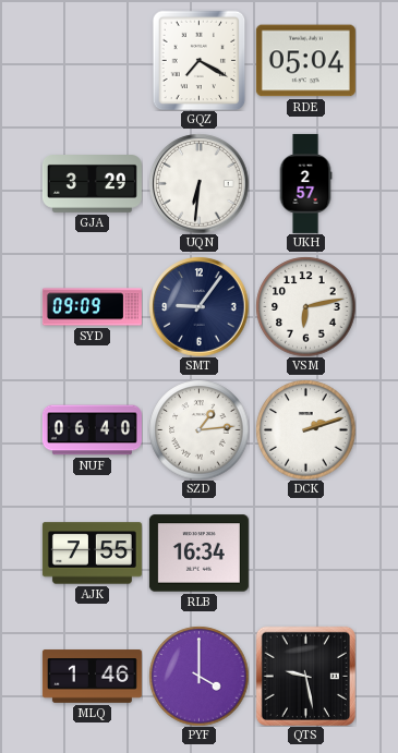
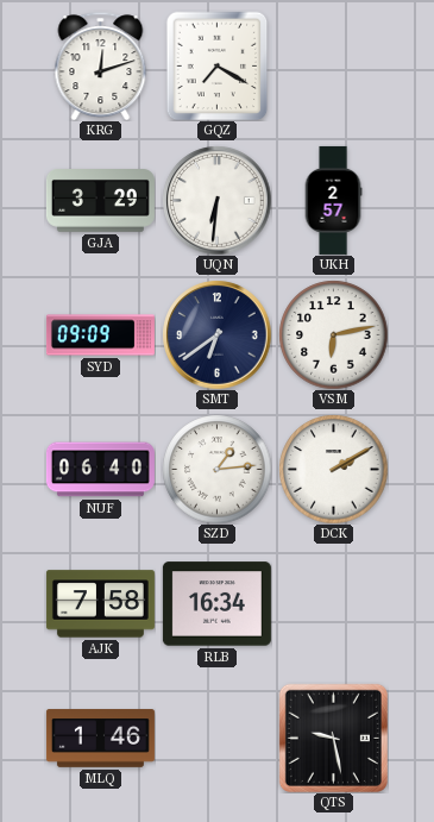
KRG: none -> 12:12
RDE: 05:04 -> none
SMT: 9:06 -> 6:39
DCK: 2:12 -> 2:10
AJK: 7:55 -> 7:58
PYF: 4:00 -> none
